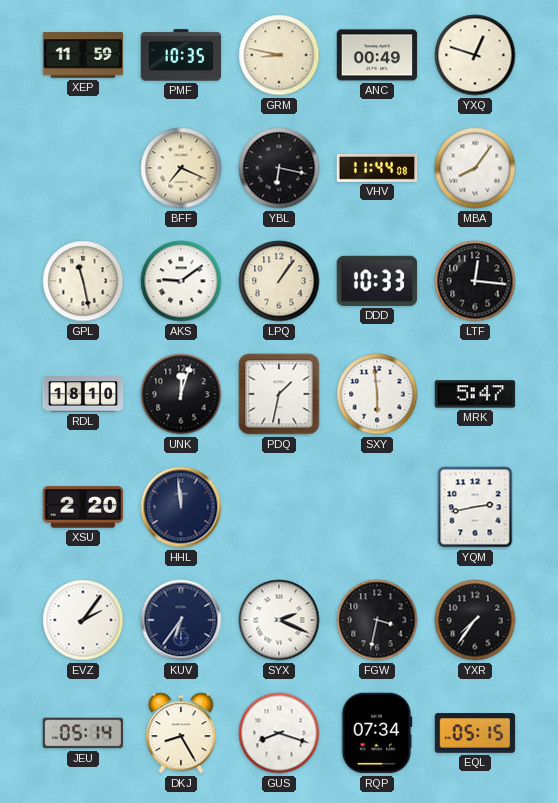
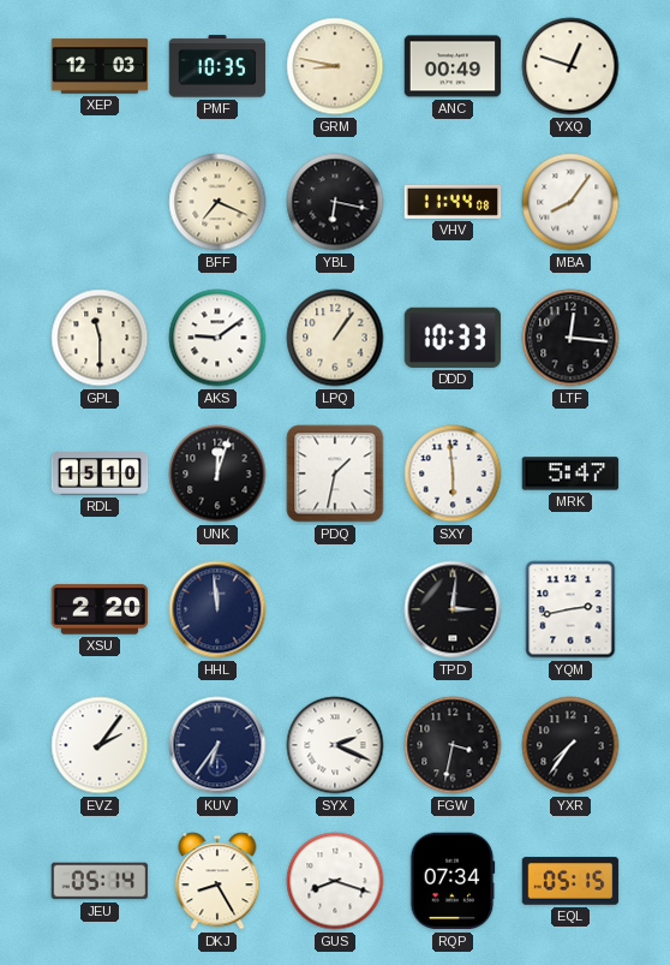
XEP: 11:59 -> 12:03
GPL: 11:28 -> 11:30
RDL: 18:10 -> 15:10
TPD: none -> 3:01
